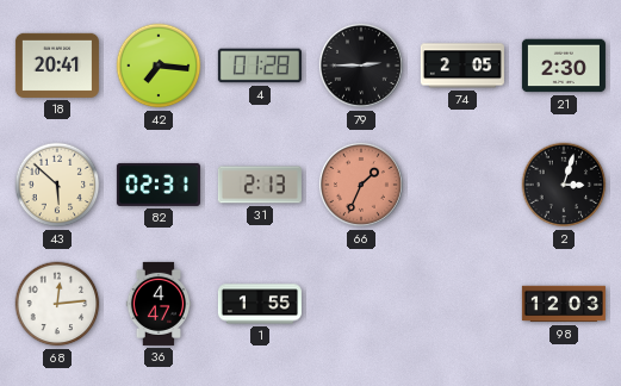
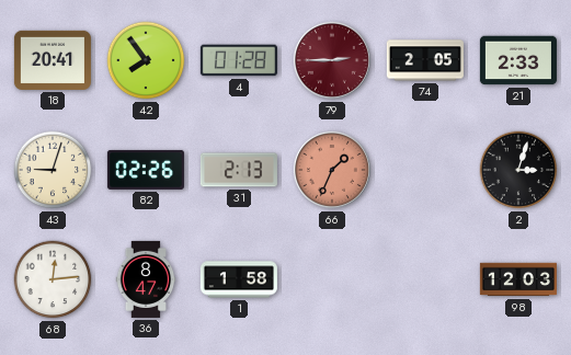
42: 7:16 -> 7:54
79 dial: black -> burgundy
21: 2:30 -> 2:33
43: 5:52 -> 9:03
82: 02:31 -> 02:26
36: 4:47 -> 8:47
1: 1:55 -> 1:58
